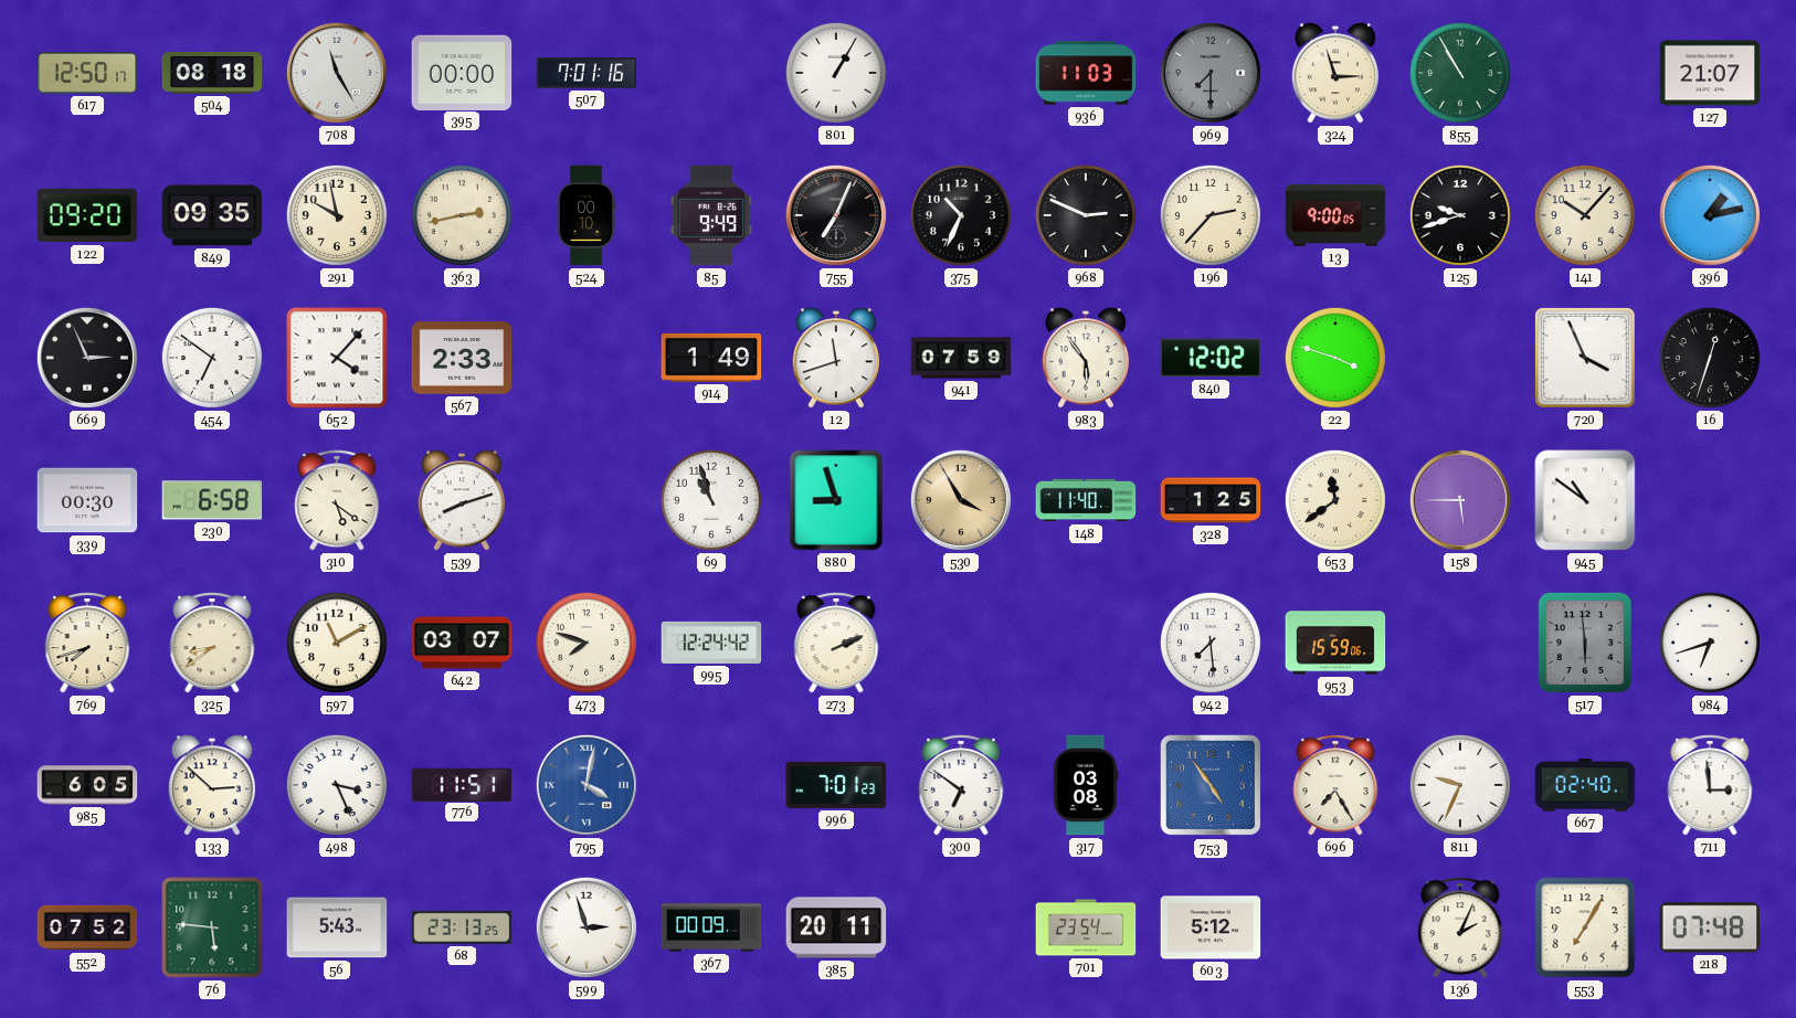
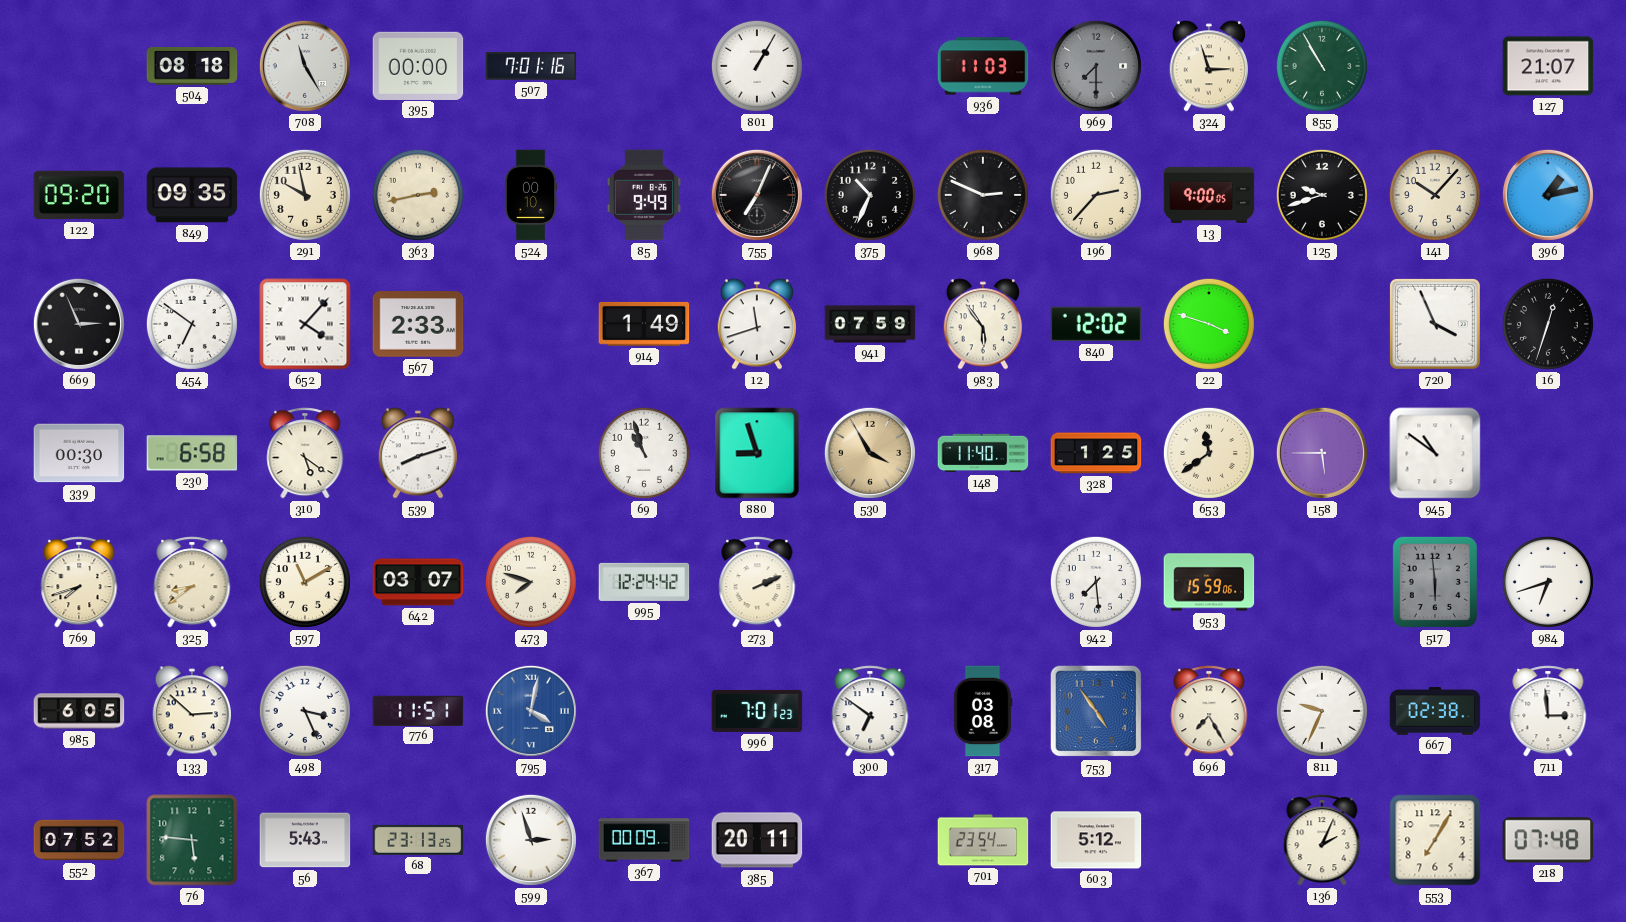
617: 12:50 -> none
667: 02:40 -> 02:38
